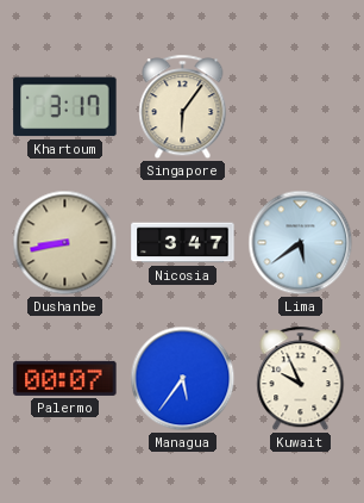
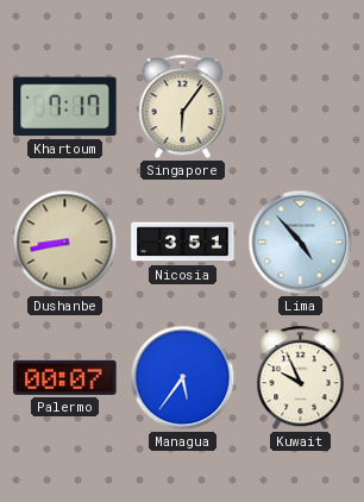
Khartoum: 3:17 -> 7:17
Nicosia: 3:47 -> 3:51
Lima: 5:39 -> 4:53
